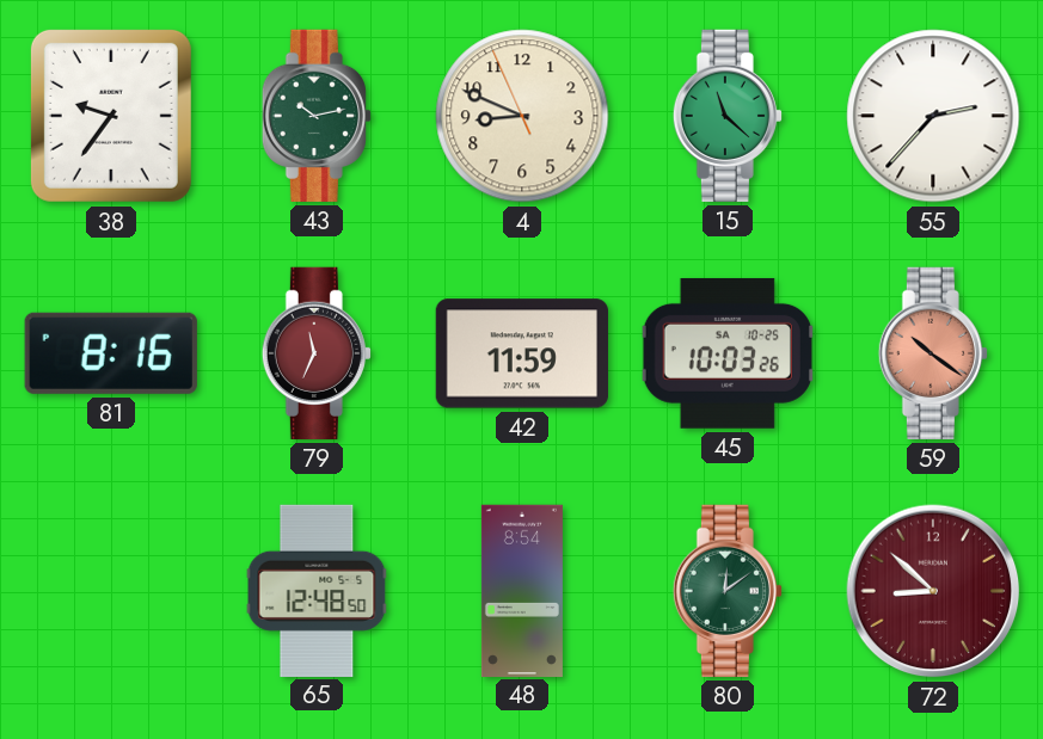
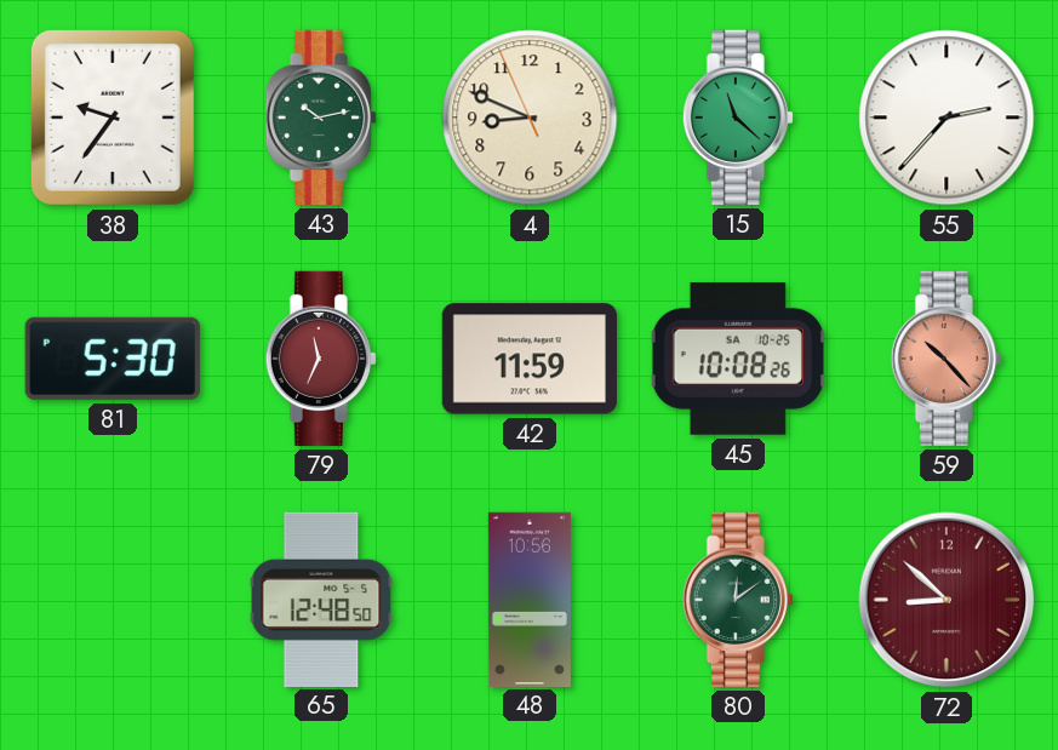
81: 8:16 -> 5:30
45: 10:03 -> 10:08
59: 10:21 -> 10:23
48: 8:54 -> 10:56
